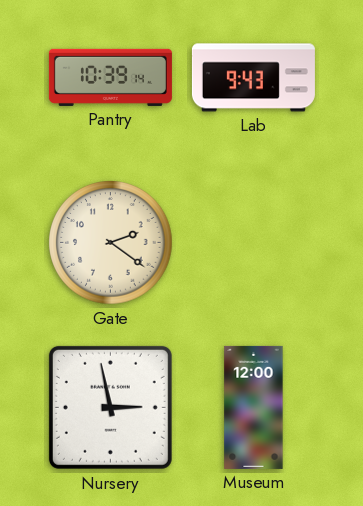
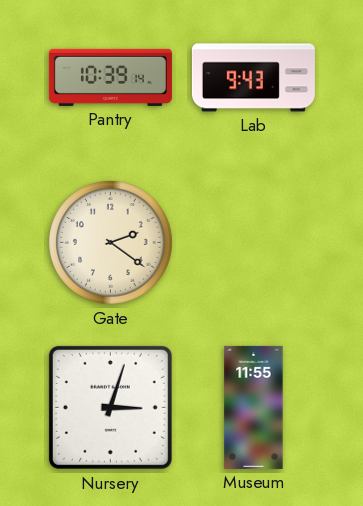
Nursery: 2:58 -> 3:03
Museum: 12:00 -> 11:55
